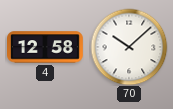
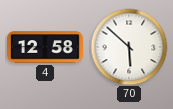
70: 10:08 -> 5:52
